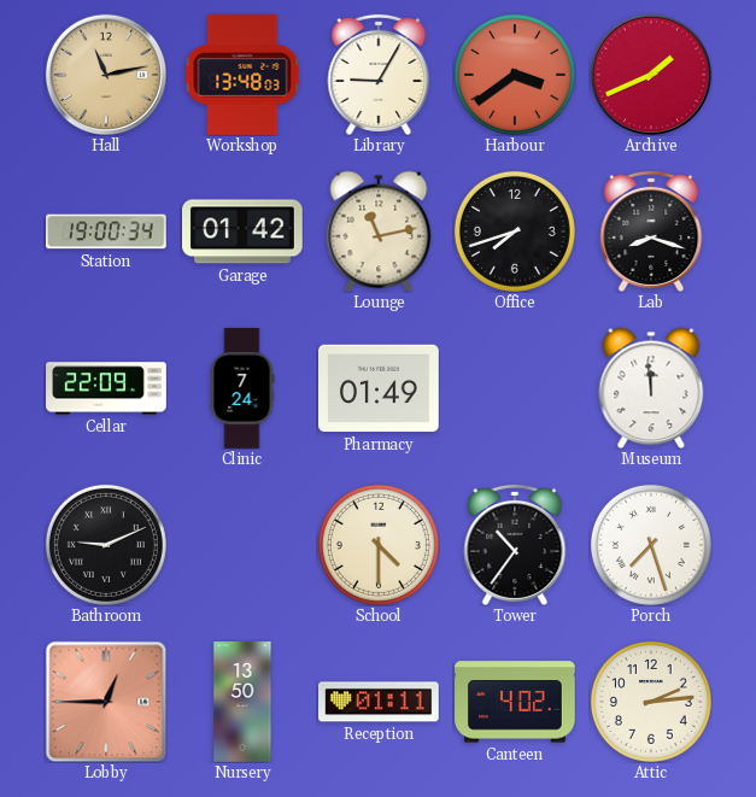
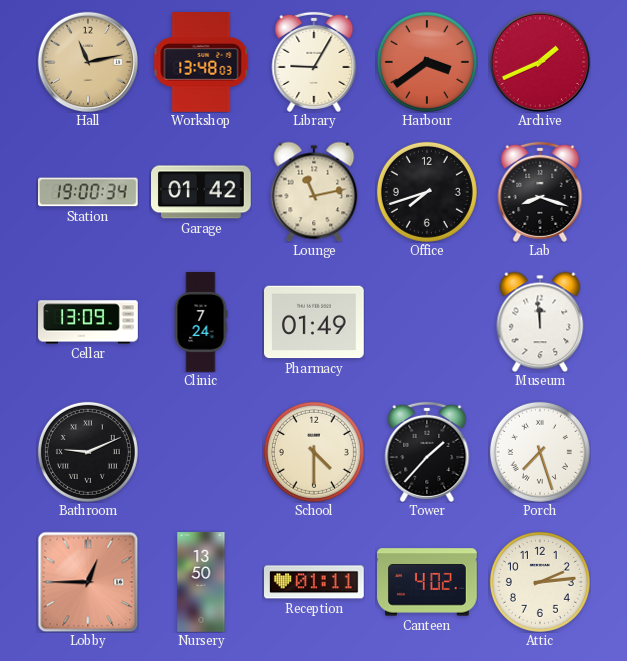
Cellar: 22:09 -> 13:09
Tower: 10:36 -> 1:37
